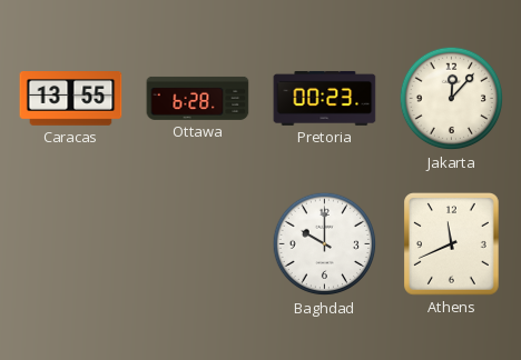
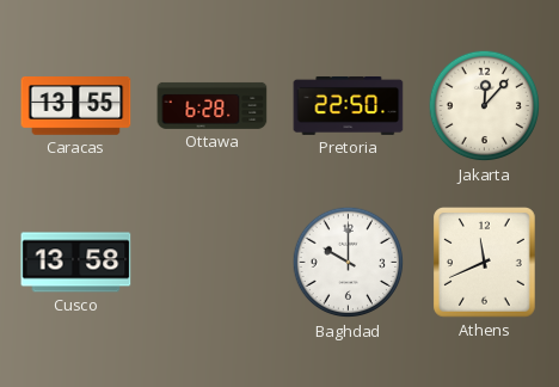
Pretoria: 00:23 -> 22:50
Cusco: none -> 13:58
